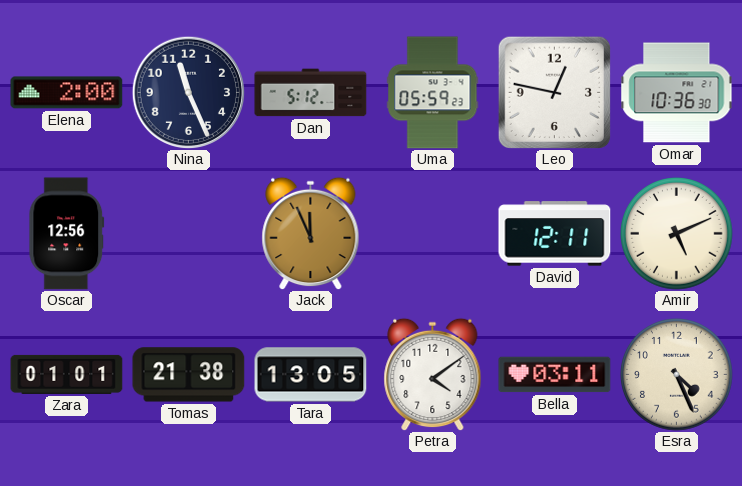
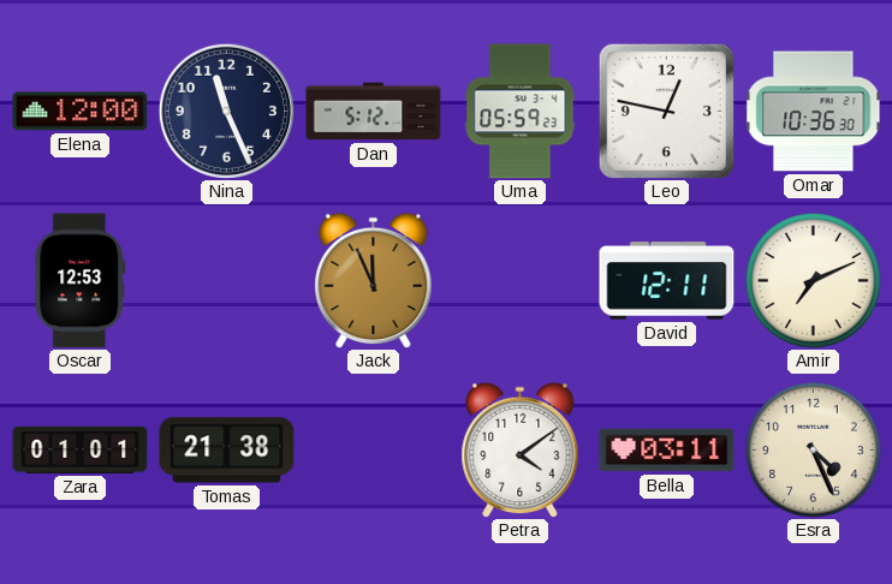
Elena: 2:00 -> 12:00
Oscar: 12:56 -> 12:53
Amir: 5:11 -> 7:11
Tara: 13:05 -> none
